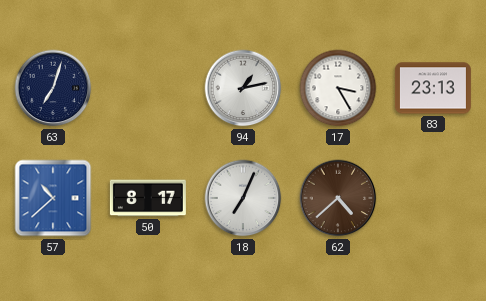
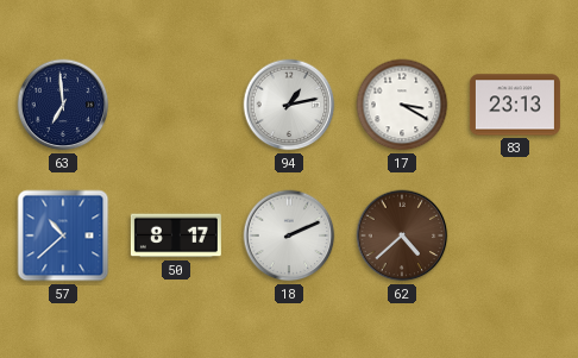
63: 7:03 -> 6:59
17: 3:25 -> 3:20
18: 7:04 -> 2:11
